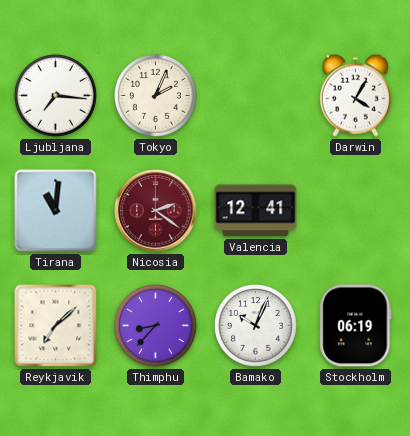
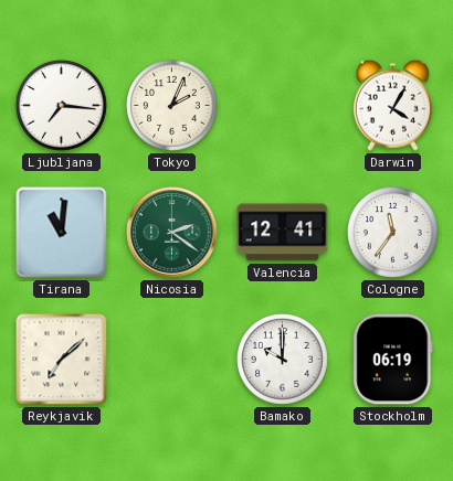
Nicosia dial: burgundy -> green
Cologne: none -> 11:36
Thimphu: 8:37 -> none
Bamako: 10:04 -> 10:00
